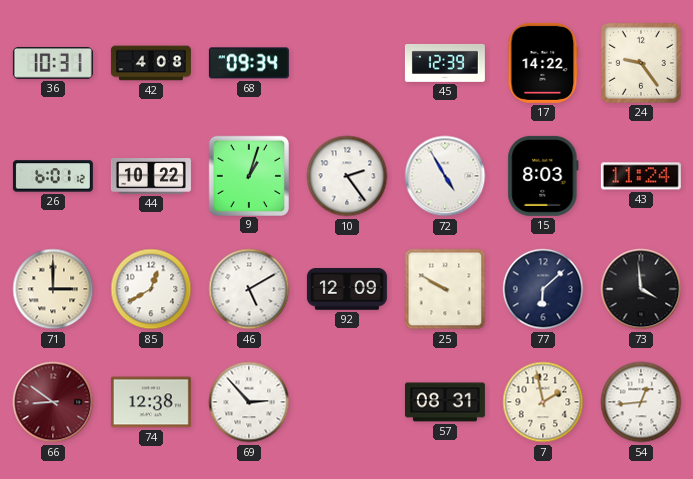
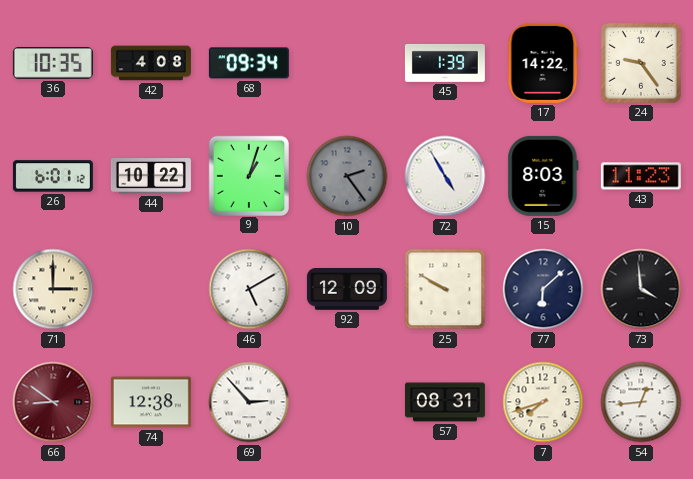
36: 10:31 -> 10:35
45: 12:39 -> 1:39
10 dial: white -> grey
43: 11:24 -> 11:23
85: 12:40 -> none
7: 1:58 -> 7:42
